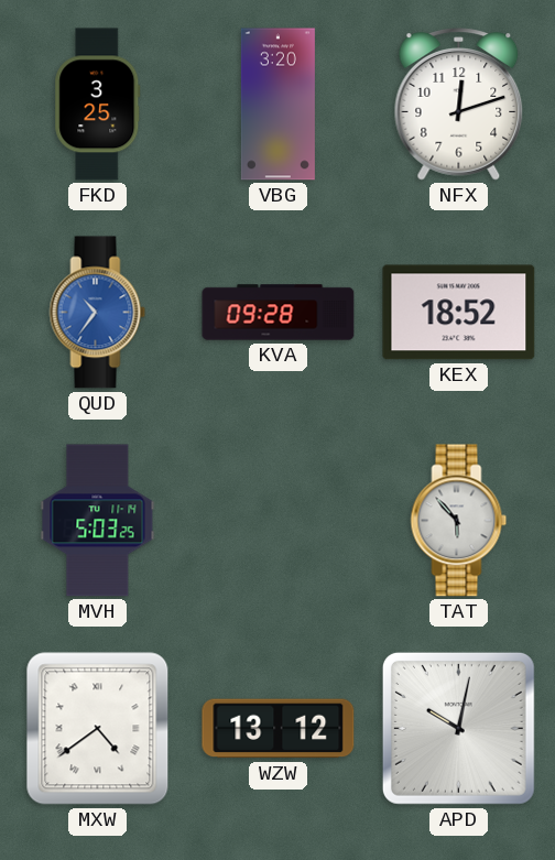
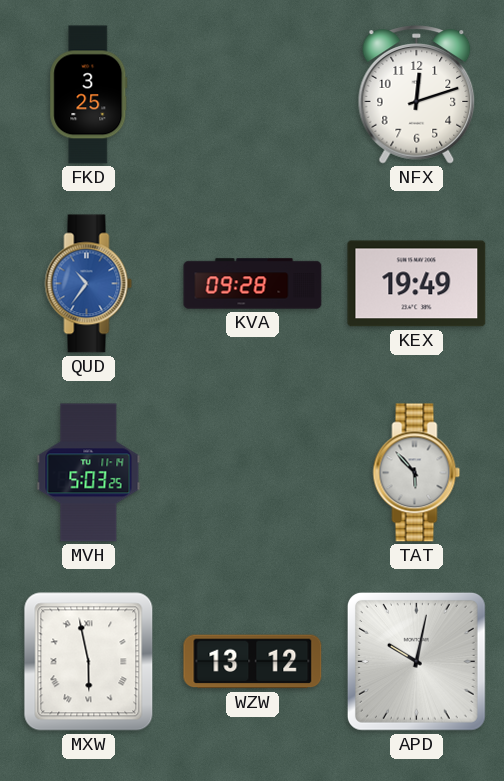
VBG: 3:20 -> none
KEX: 18:52 -> 19:49
MXW: 4:39 -> 5:58
